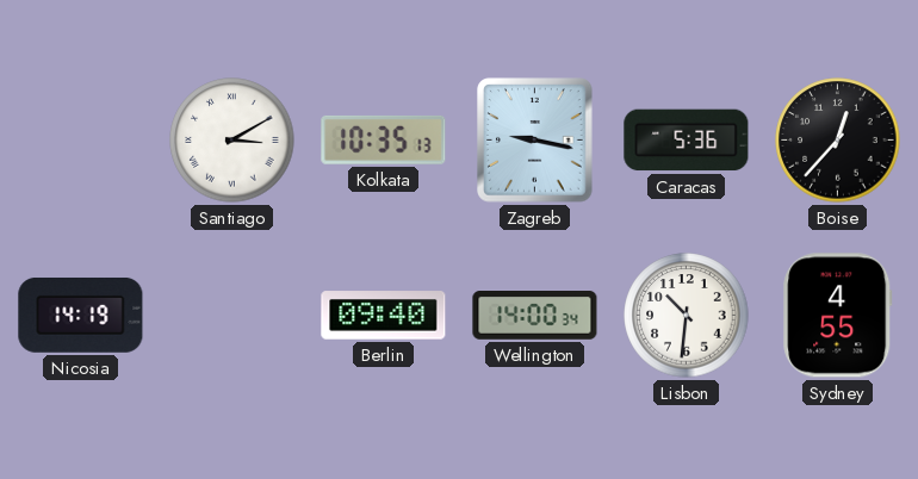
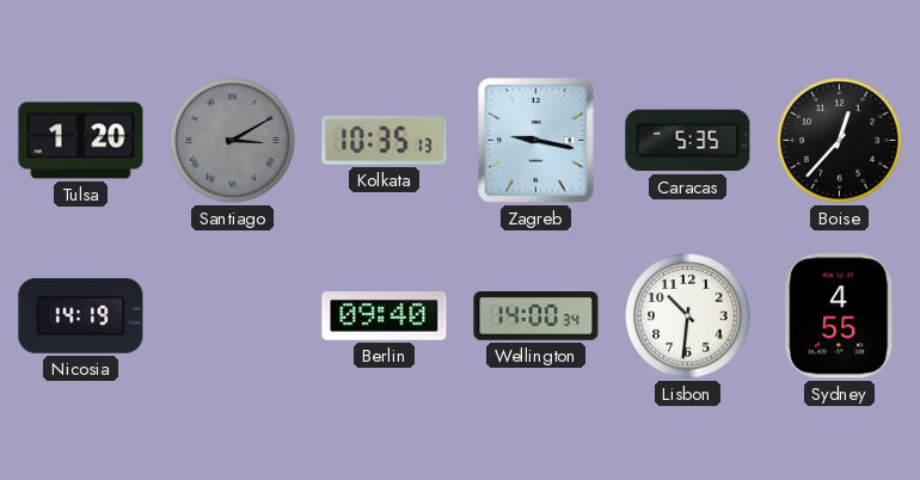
Tulsa: none -> 1:20
Santiago dial: white -> grey
Caracas: 5:36 -> 5:35
